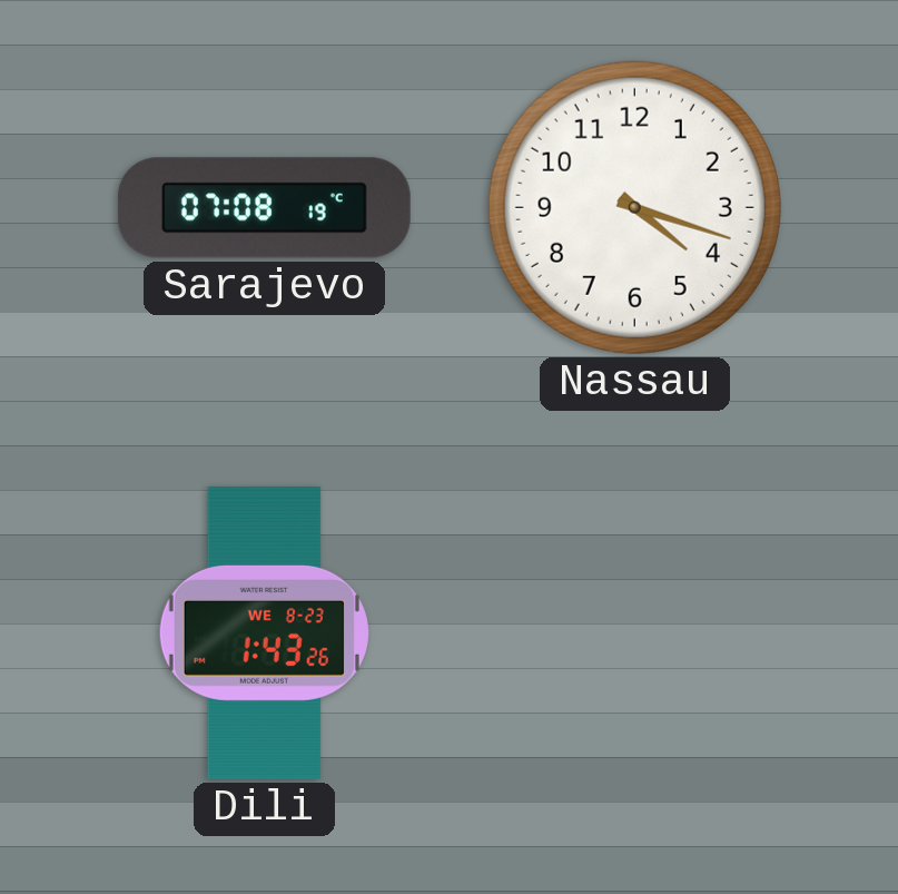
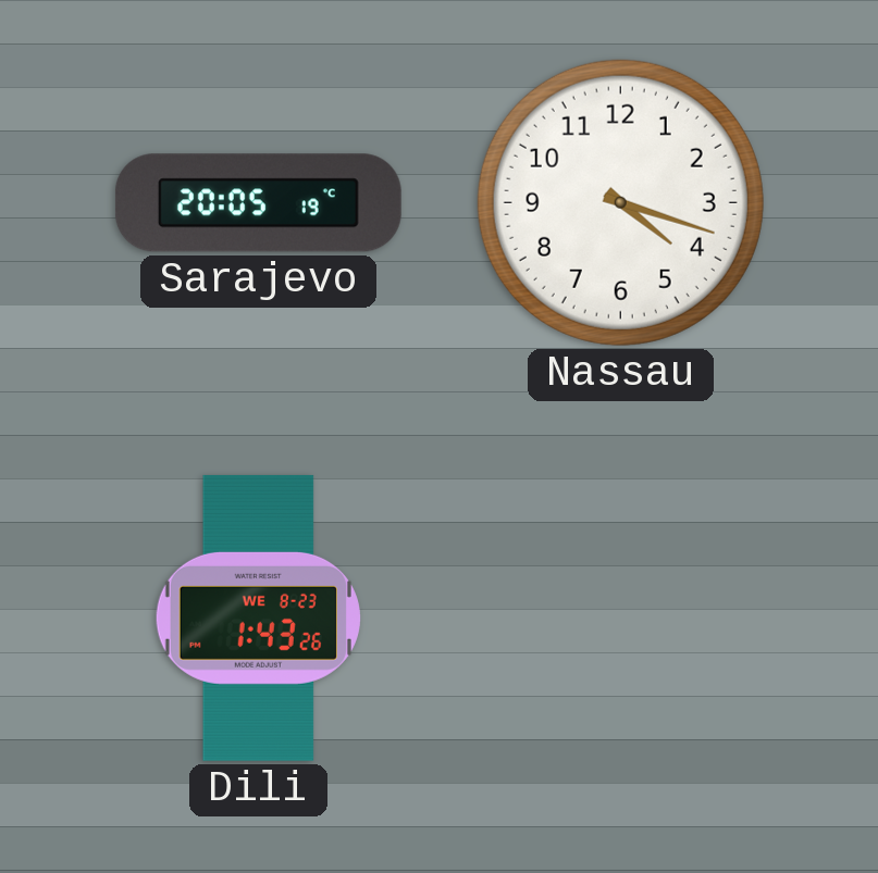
Sarajevo: 07:08 -> 20:05
